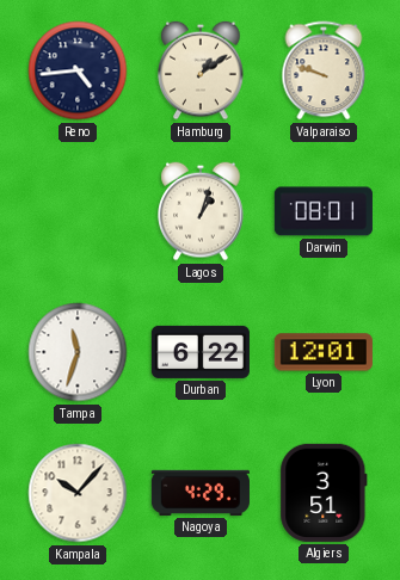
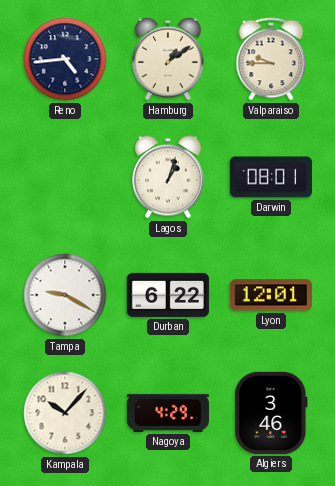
Valparaiso: 9:48 -> 9:45
Tampa: 11:33 -> 9:20
Algiers: 3:51 -> 3:46
